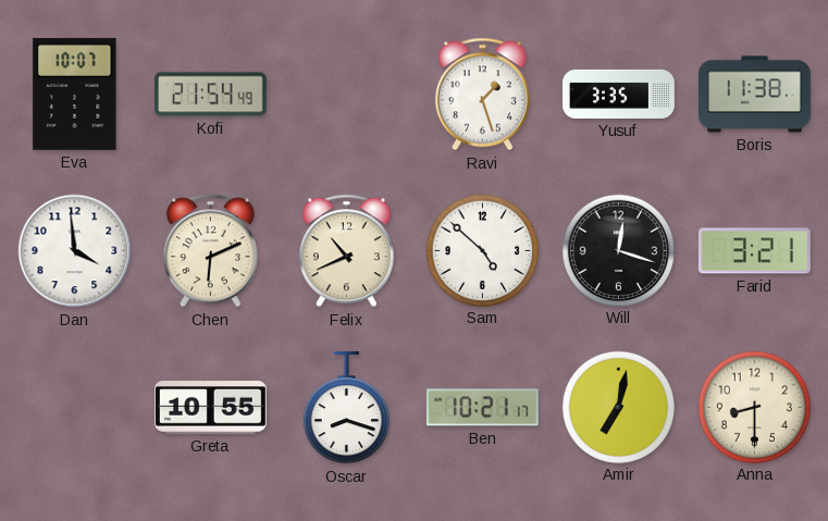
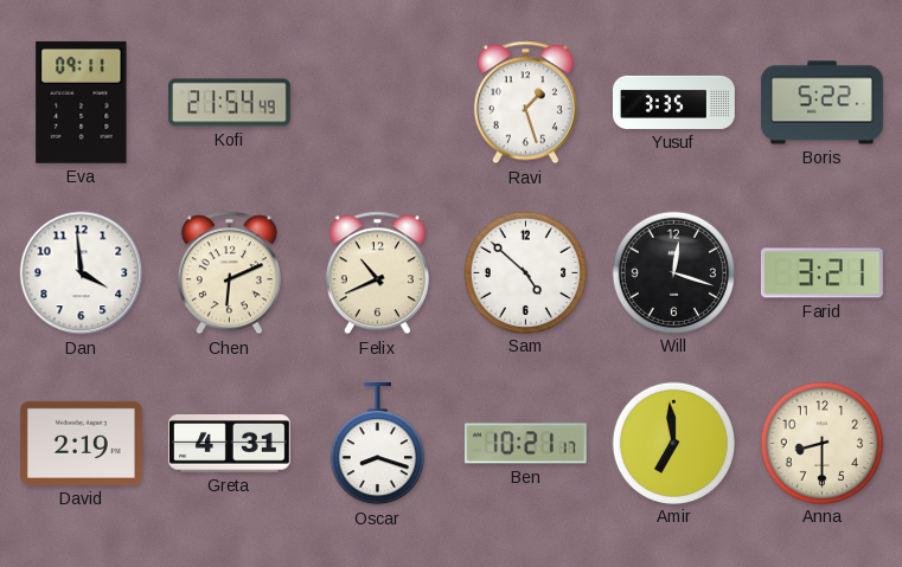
Eva: 10:07 -> 09:11
Boris: 11:38 -> 5:22
David: none -> 2:19
Greta: 10:55 -> 4:31
Amir: 7:02 -> 6:59
